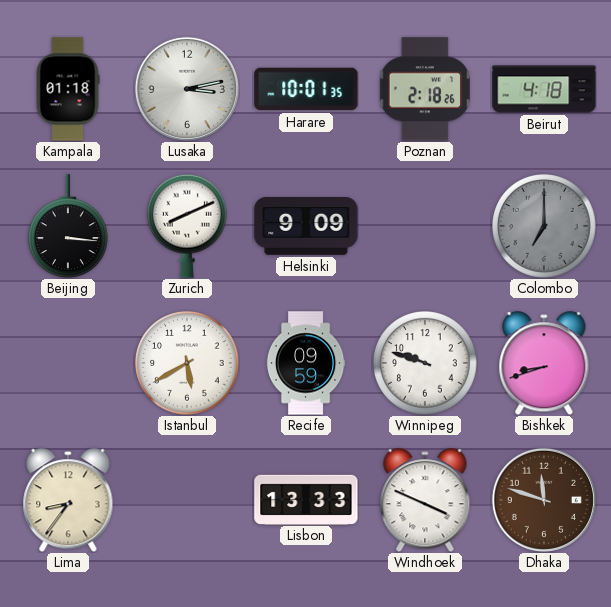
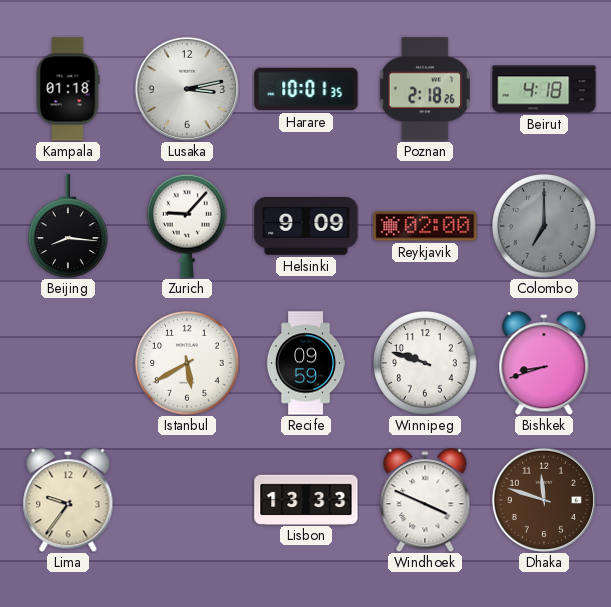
Beijing: 3:16 -> 8:16
Zurich: 8:11 -> 9:07
Reykjavik: none -> 02:00
Lima: 8:36 -> 9:36
